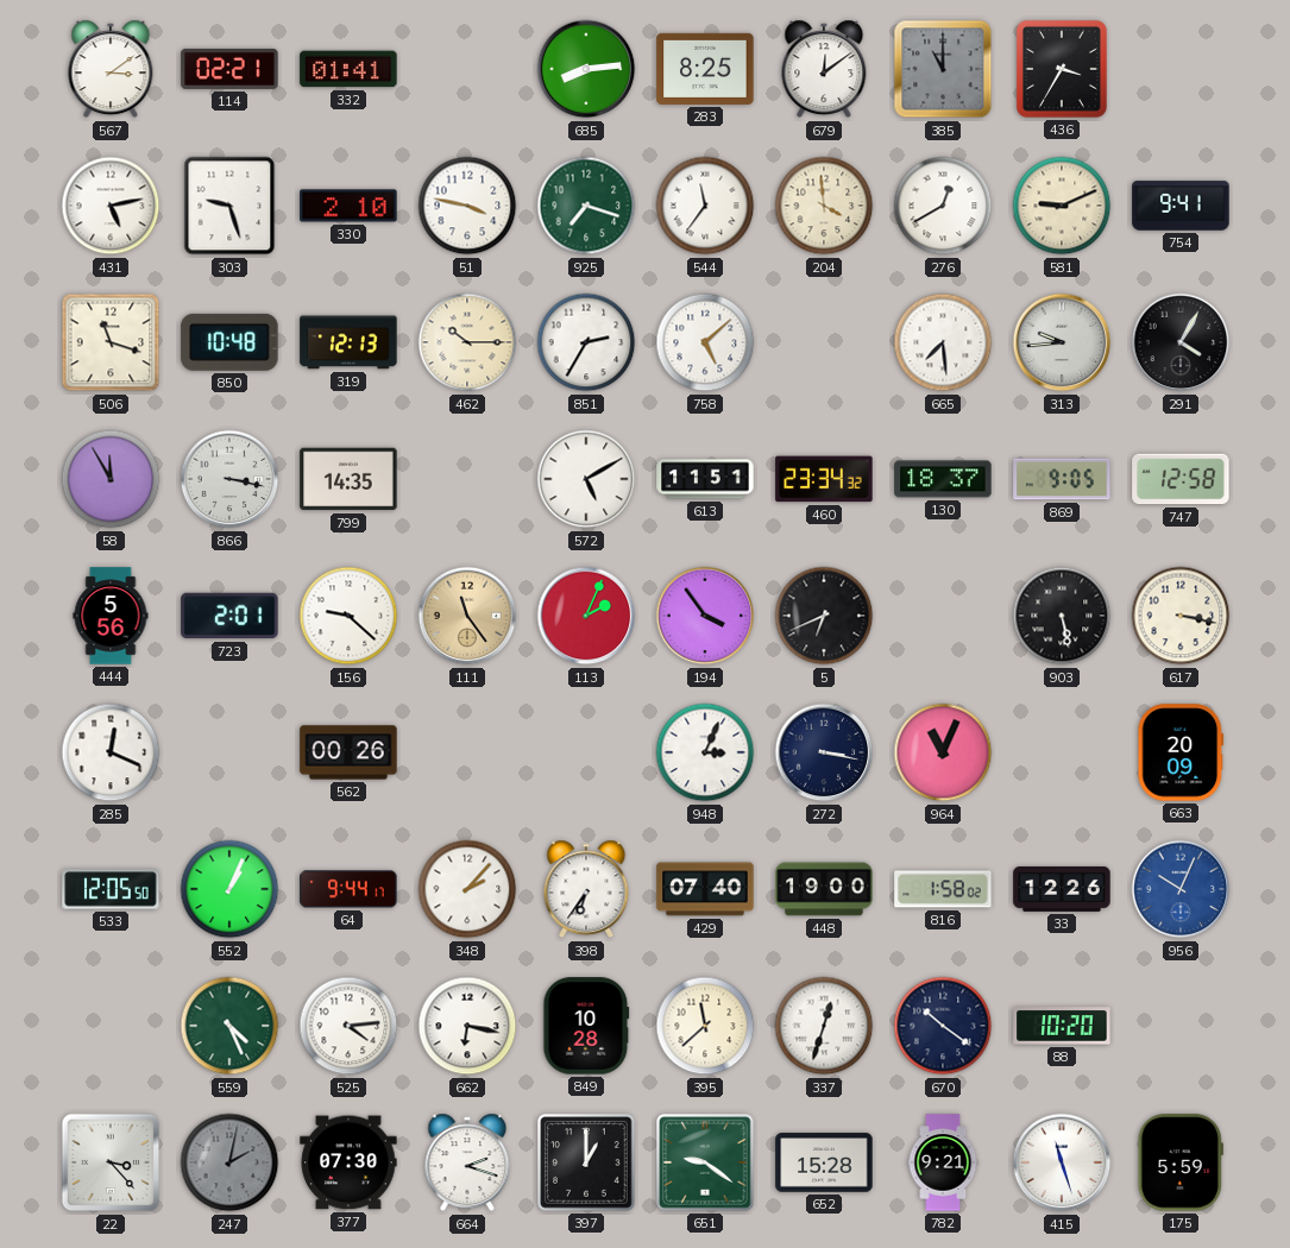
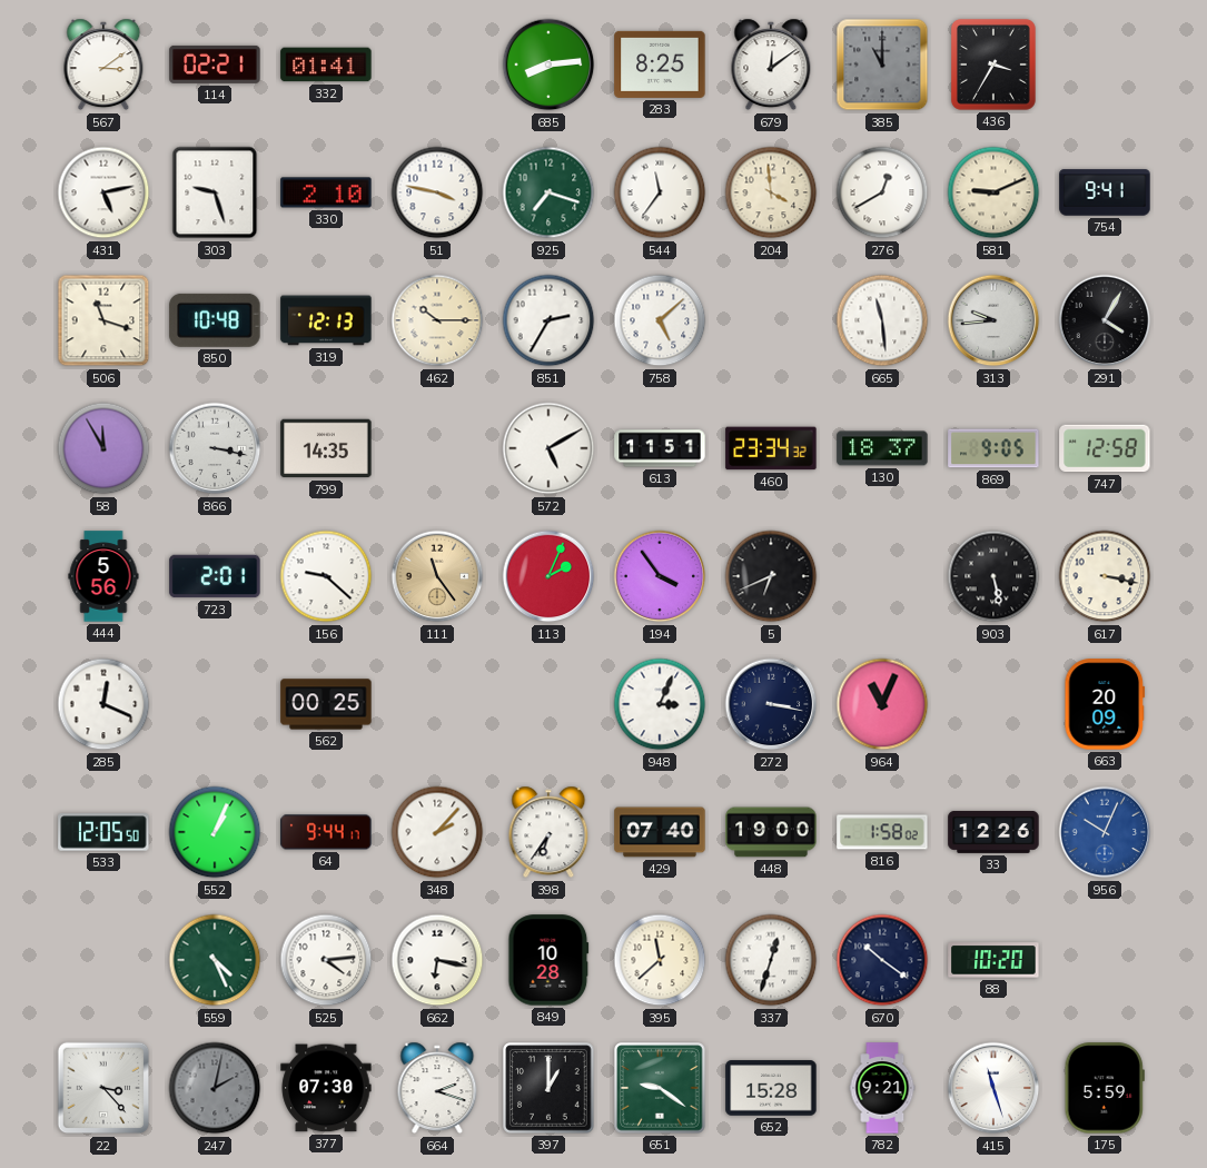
665: 7:29 -> 11:29
562: 00:26 -> 00:25
